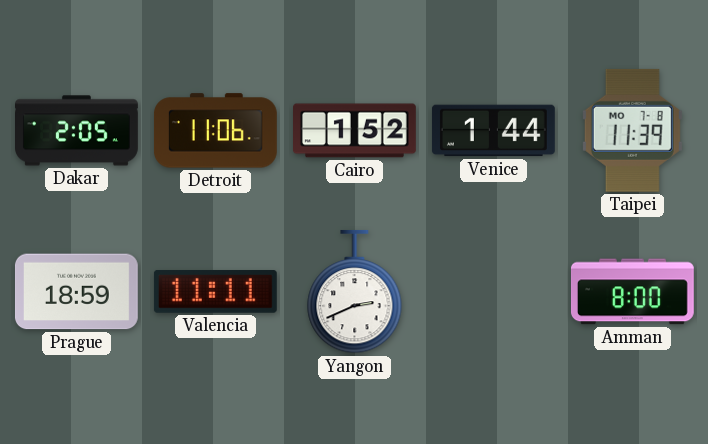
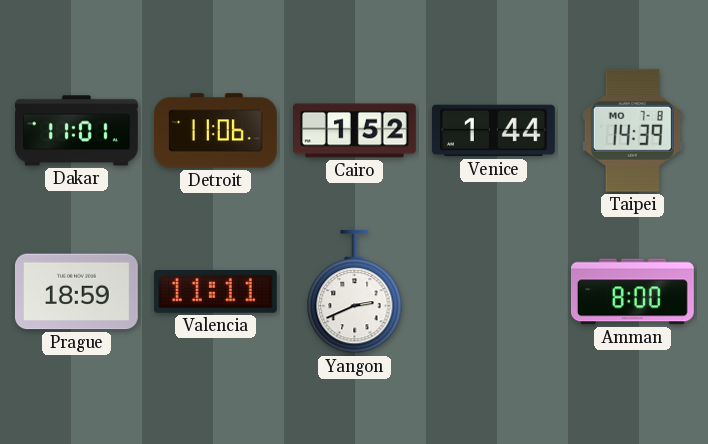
Dakar: 2:05 -> 11:01
Taipei: 11:39 -> 14:39
